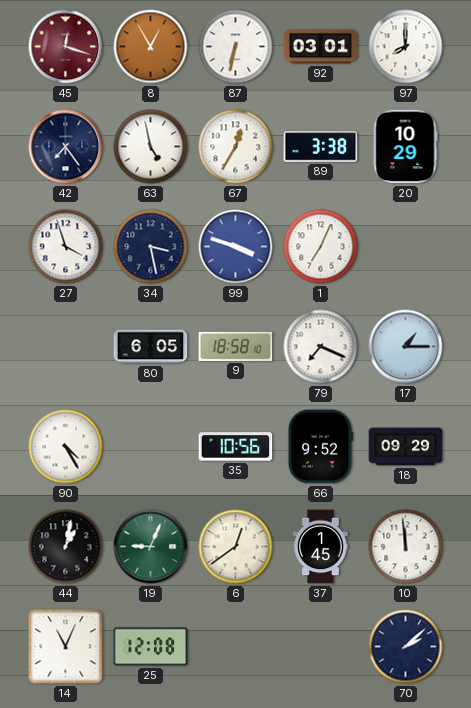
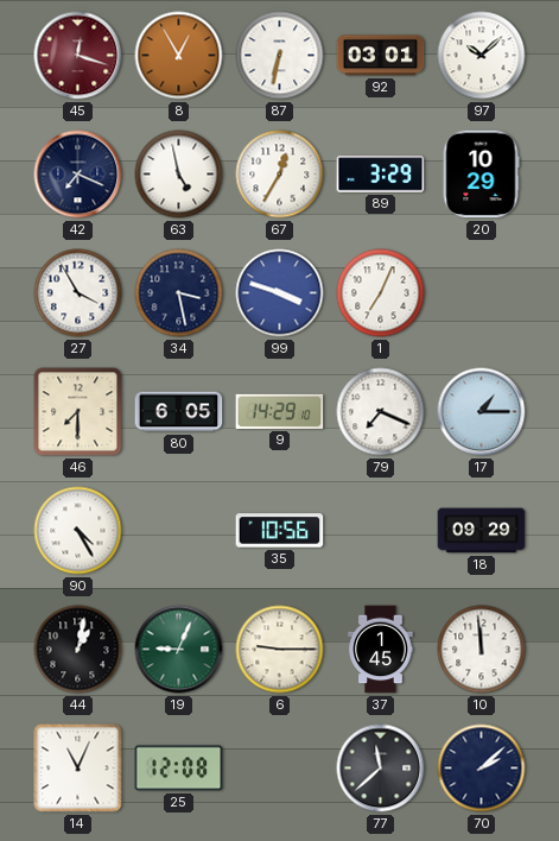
97: 8:00 -> 10:08
42: 7:24 -> 7:19
89: 3:38 -> 3:29
27: 3:57 -> 3:55
46: none -> 7:30
9: 18:58 -> 14:29
66: 9:52 -> none
6: 12:39 -> 9:15
77: none -> 11:38
